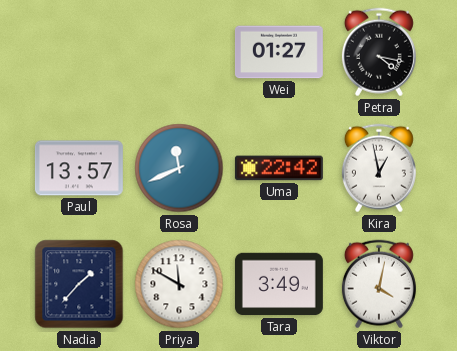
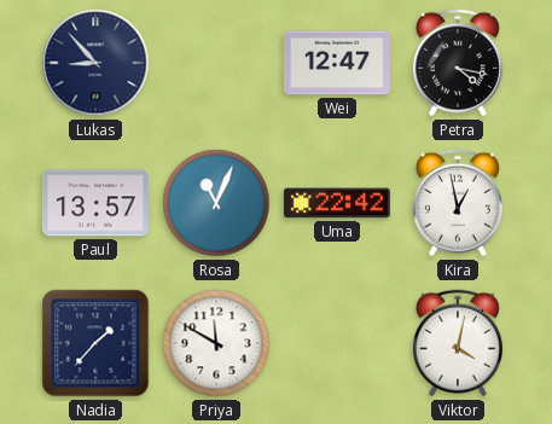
Lukas: none -> 8:53
Wei: 01:27 -> 12:47
Rosa: 11:41 -> 11:04
Tara: 3:49 -> none
